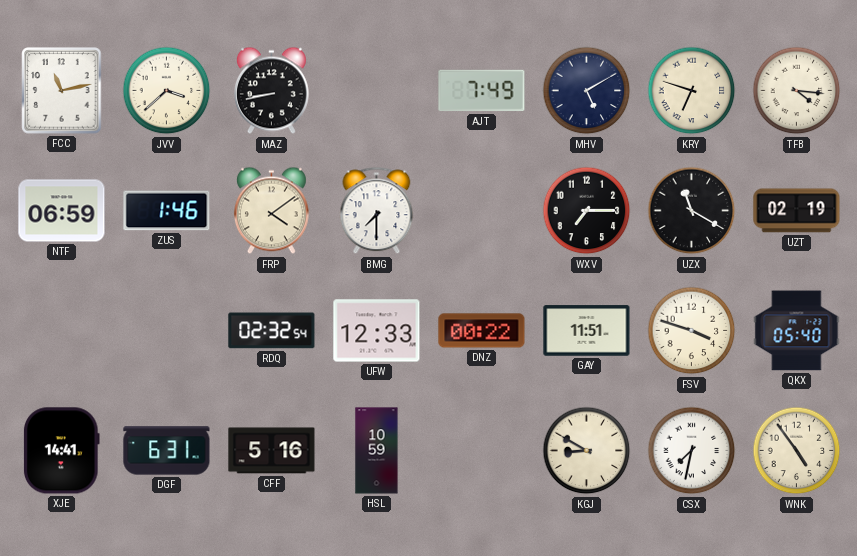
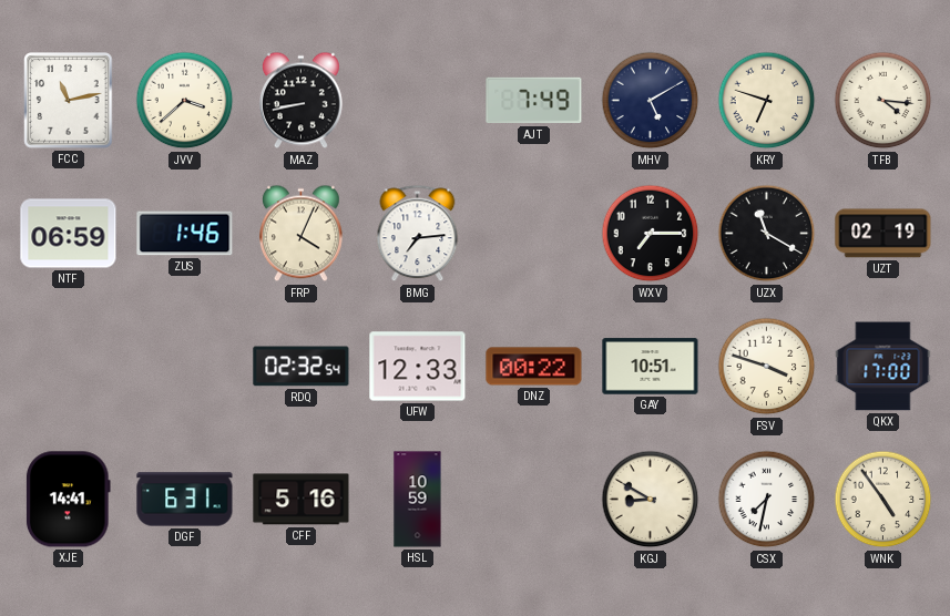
FRP: 4:09 -> 4:04
BMG: 7:30 -> 7:14
GAY: 11:51 -> 10:51
QKX: 05:40 -> 17:00
